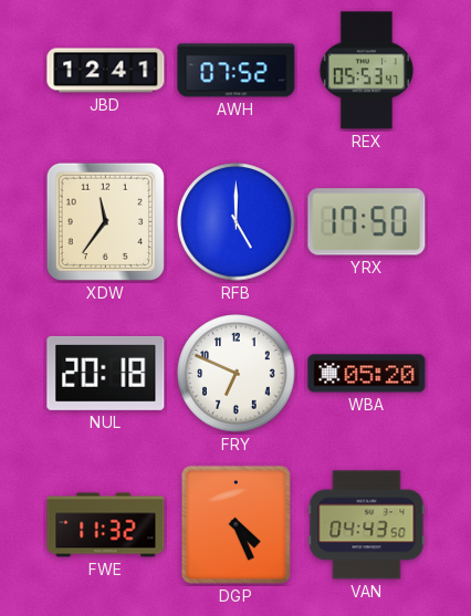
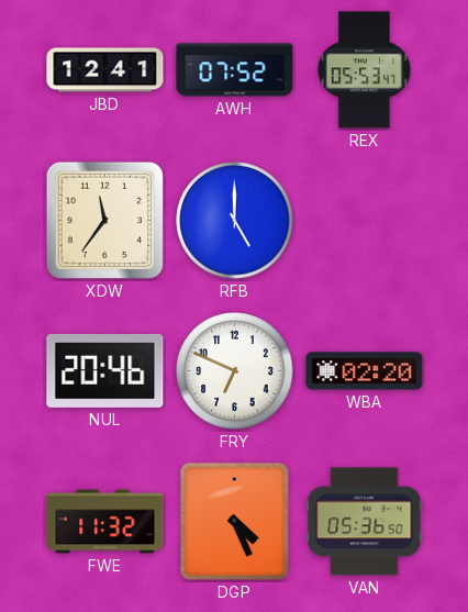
YRX: 17:50 -> none
NUL: 20:18 -> 20:46
WBA: 05:20 -> 02:20
VAN: 04:43 -> 05:36
